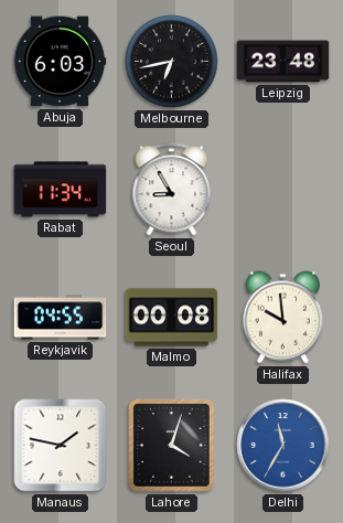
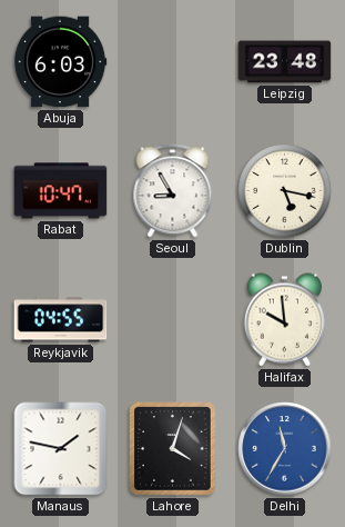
Melbourne: 6:43 -> none
Rabat: 11:34 -> 10:47
Dublin: none -> 5:17
Malmo: 00:08 -> none
